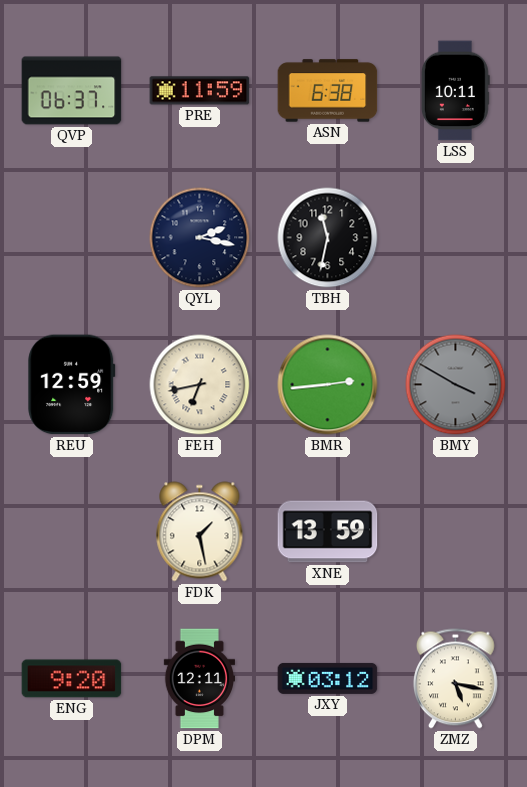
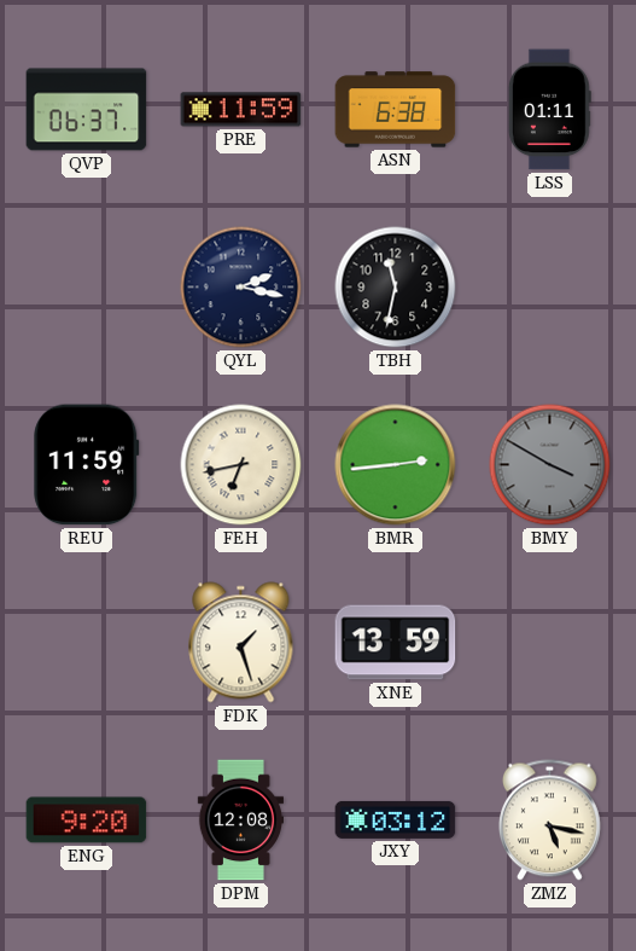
LSS: 10:11 -> 01:11
REU: 12:59 -> 11:59
FDK: 1:28 -> 1:27
DPM: 12:11 -> 12:08
